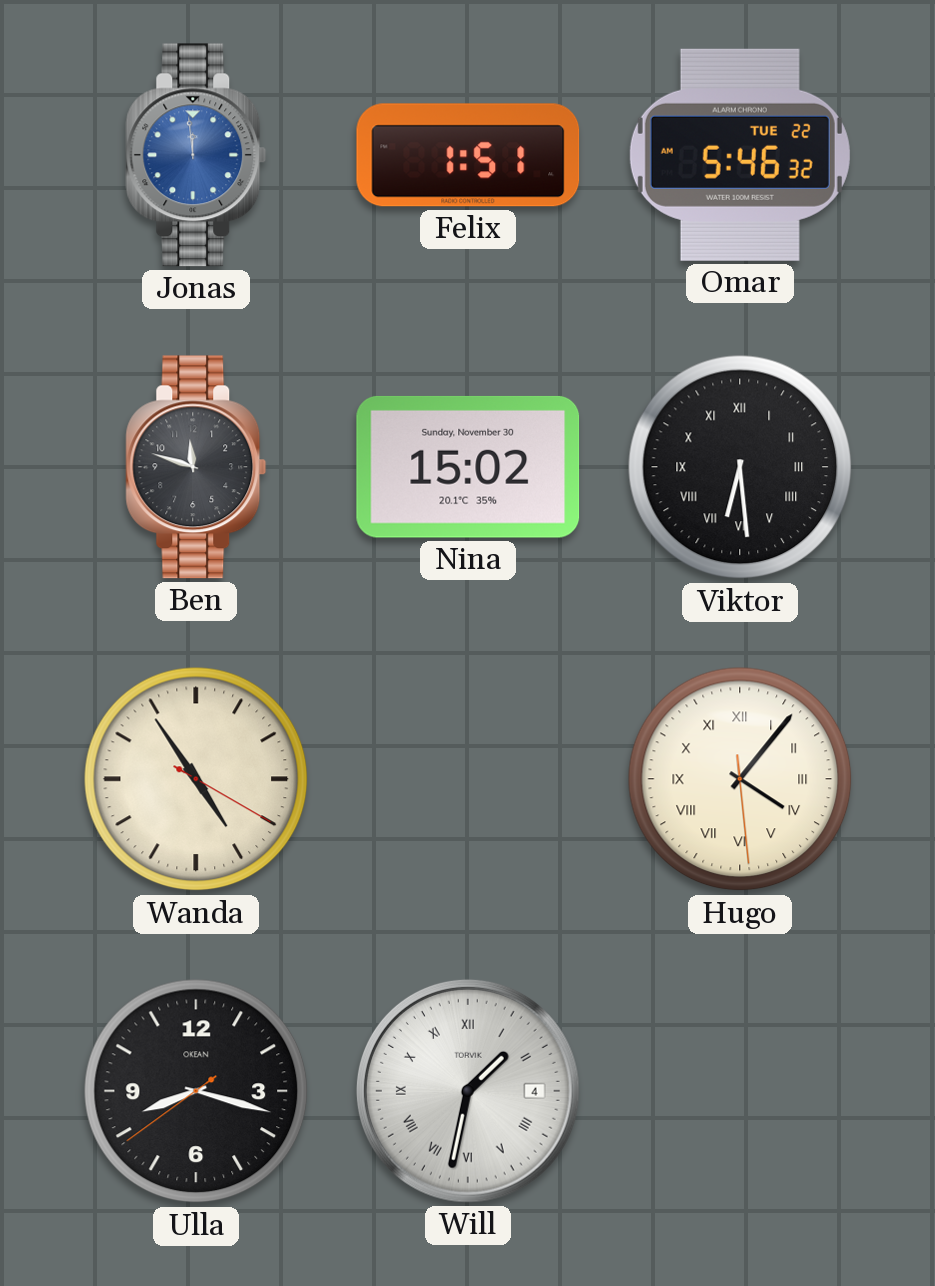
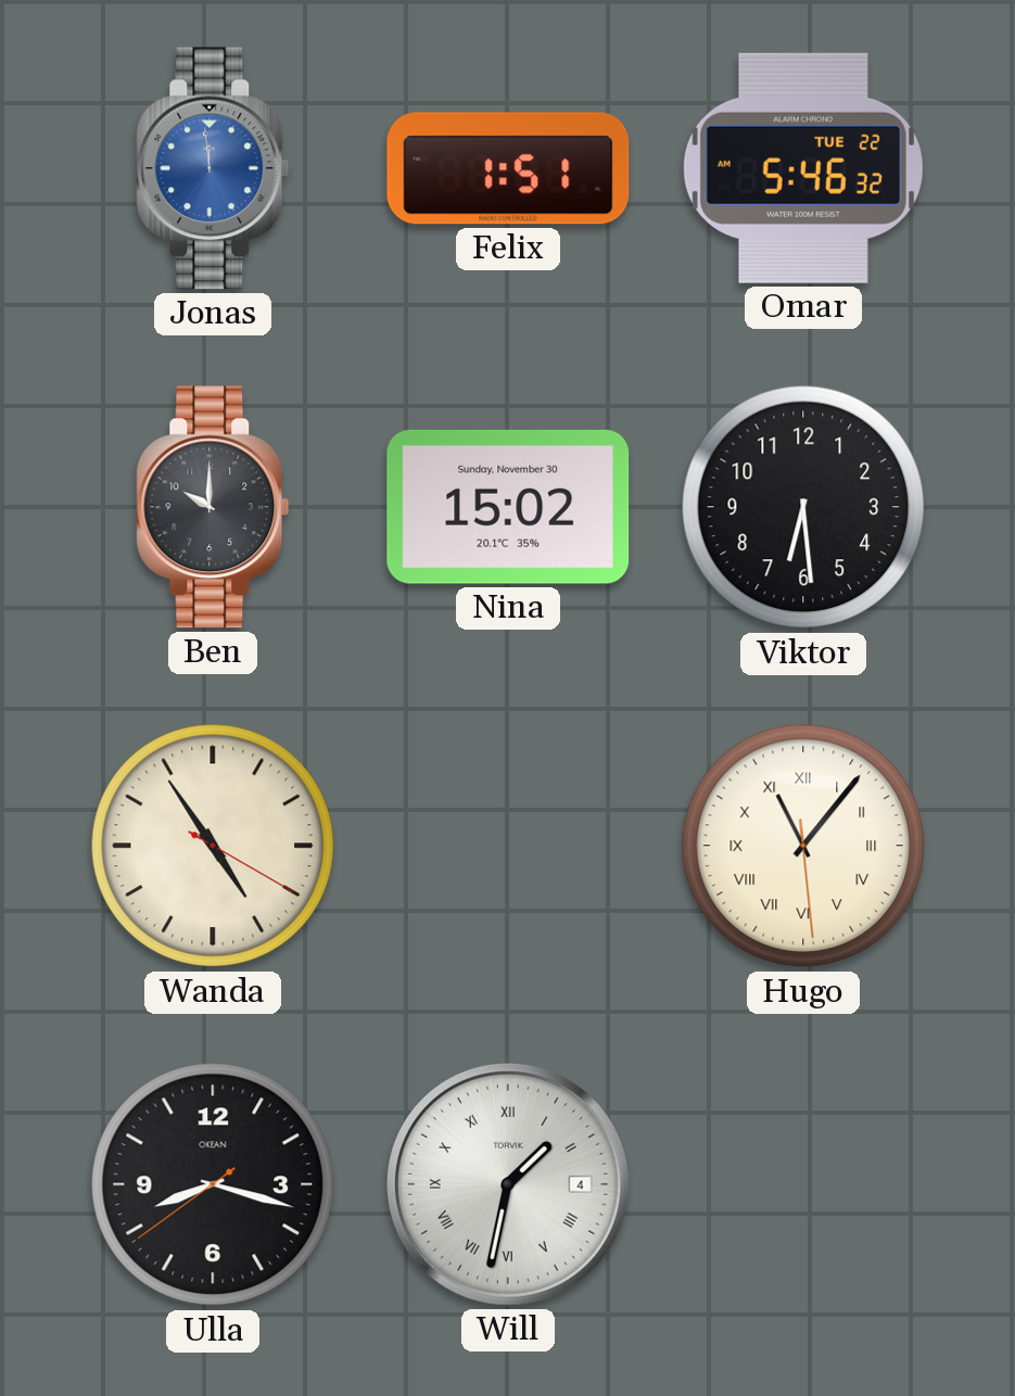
Ben: 11:48 -> 10:00
Viktor numerals: Roman -> Arabic
Hugo: 4:06 -> 11:06
